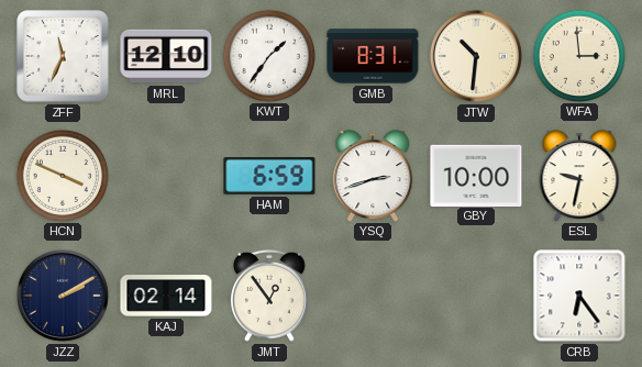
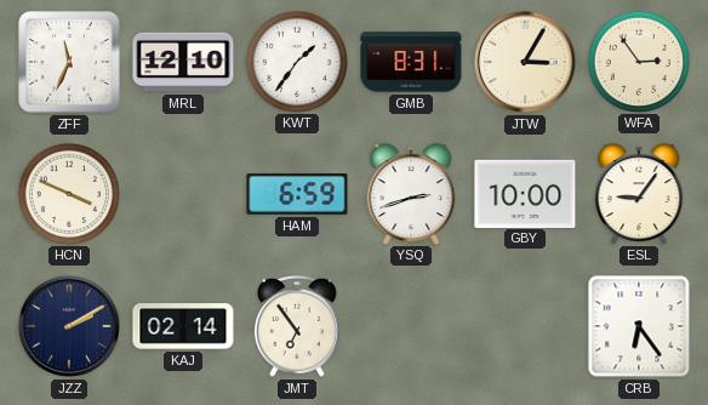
JTW: 10:31 -> 3:05
WFA: 2:59 -> 2:54
ESL: 9:32 -> 9:06
JMT: 12:54 -> 6:54
